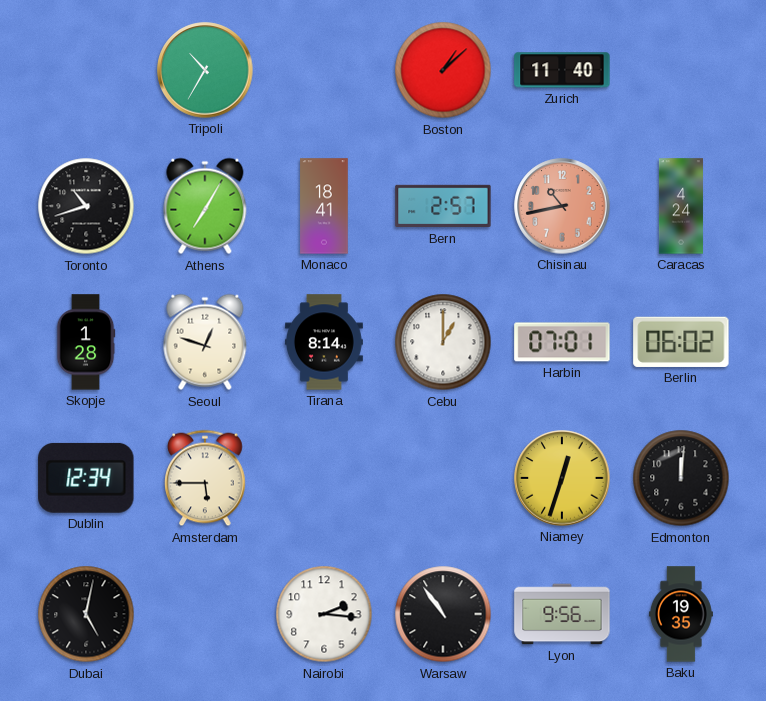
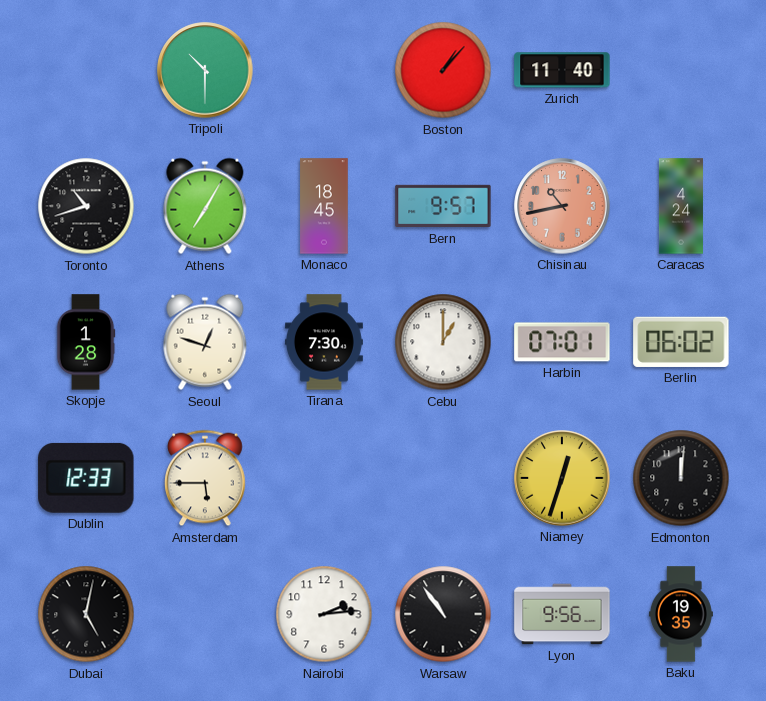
Tripoli: 10:35 -> 10:30
Boston: 1:08 -> 1:07
Monaco: 18:41 -> 18:45
Bern: 2:57 -> 9:57
Tirana: 8:14 -> 7:30
Dublin: 12:34 -> 12:33
Nairobi: 2:16 -> 2:14
